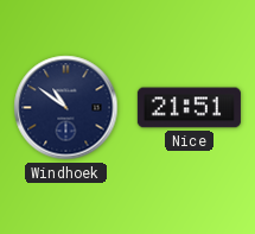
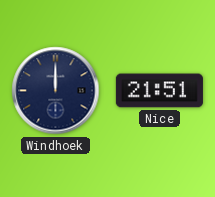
Windhoek: 10:51 -> 12:00
